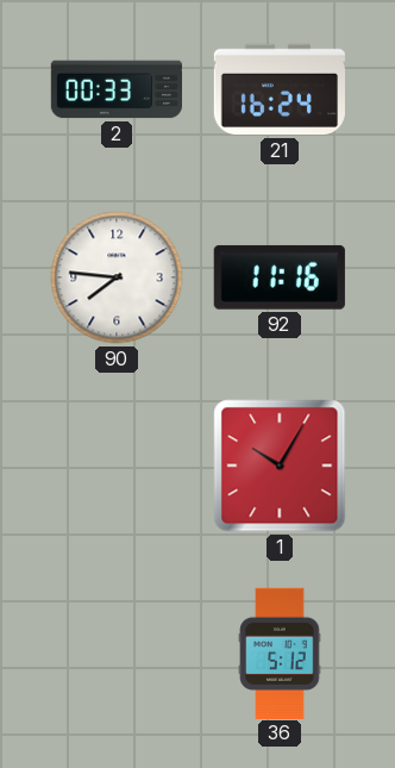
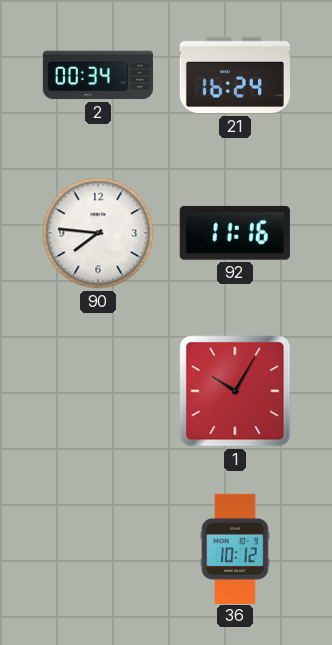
2: 00:33 -> 00:34
36: 5:12 -> 10:12
